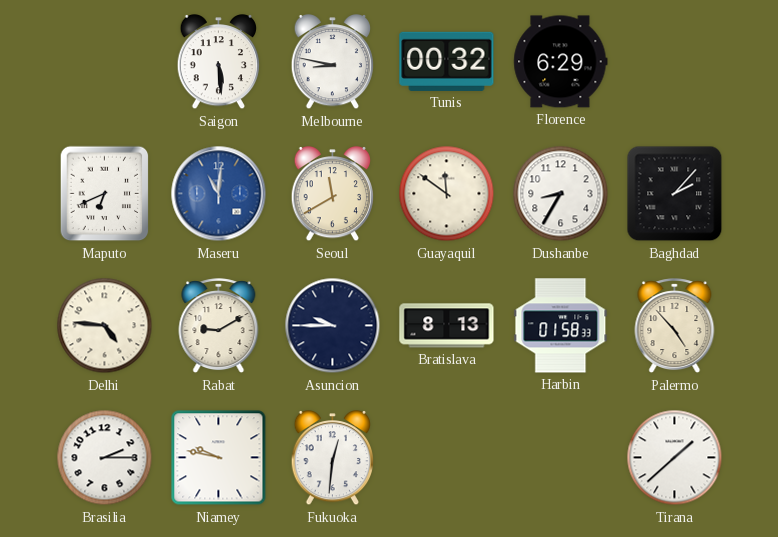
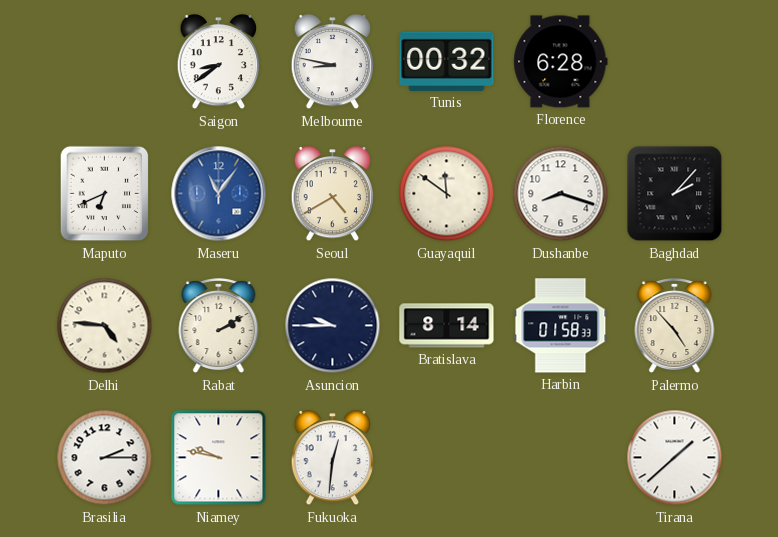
Saigon: 5:29 -> 8:39
Florence: 6:29 -> 6:28
Maseru: 11:01 -> 11:06
Seoul: 11:40 -> 4:40
Dushanbe: 8:35 -> 8:18
Rabat: 9:10 -> 2:10
Bratislava: 8:13 -> 8:14
